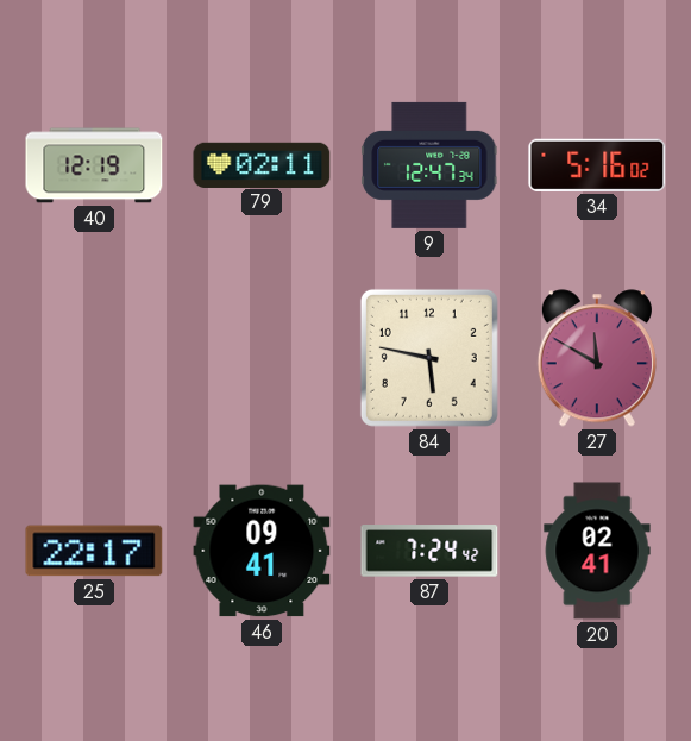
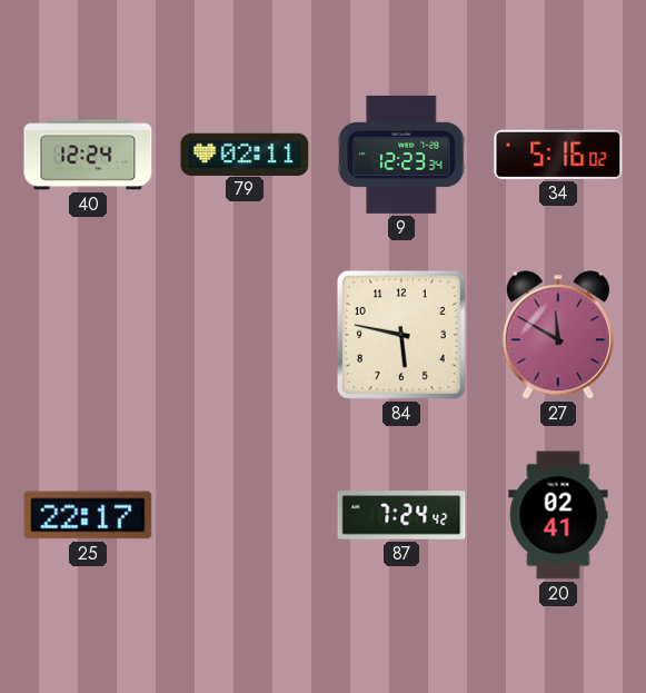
40: 12:19 -> 12:24
9: 12:47 -> 12:23
46: 09:41 -> none
